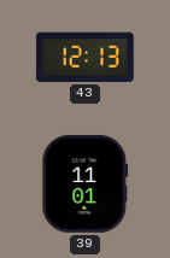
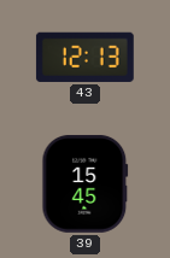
39: 11:01 -> 15:45
